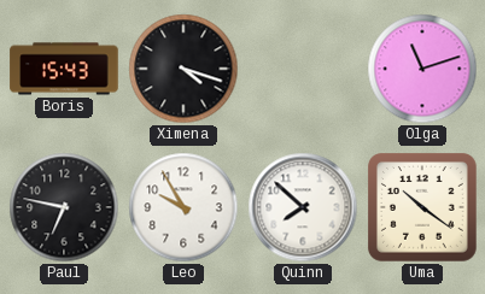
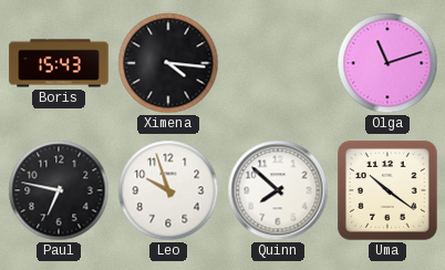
Ximena: 4:18 -> 4:16
Leo: 9:55 -> 9:57
